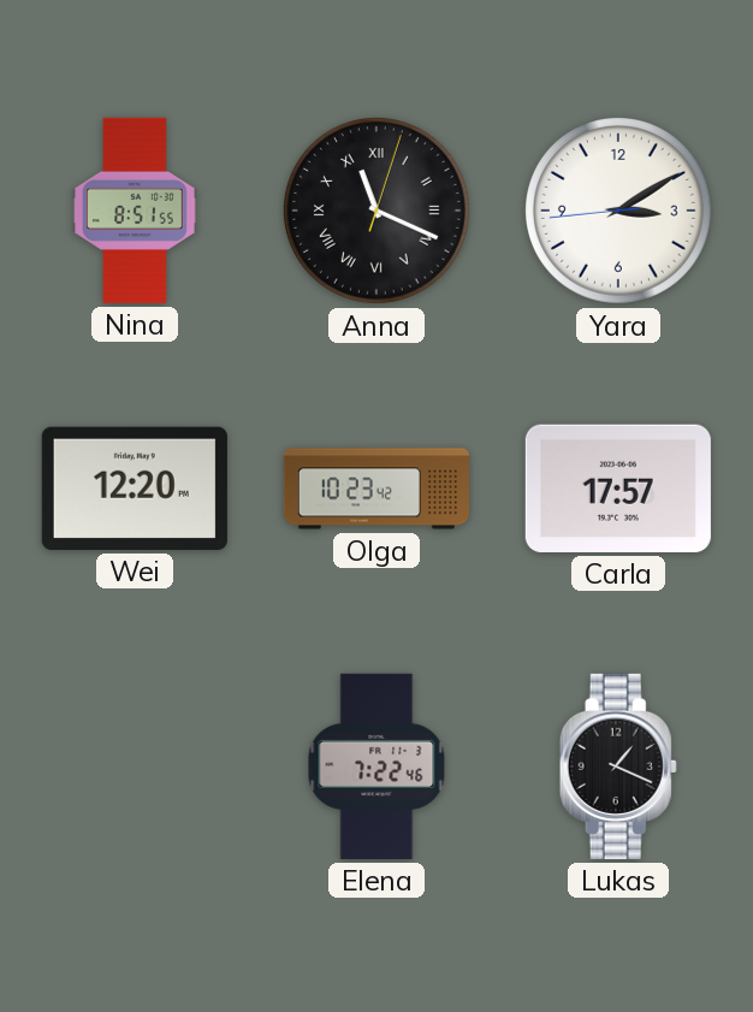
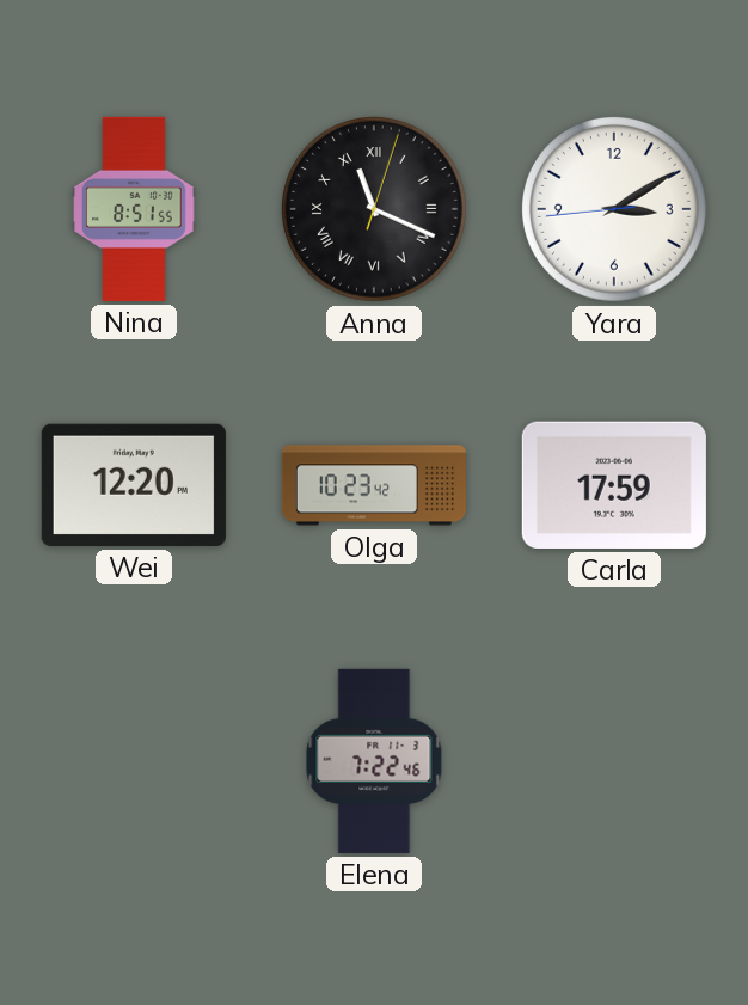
Carla: 17:57 -> 17:59
Lukas: 1:19 -> none
